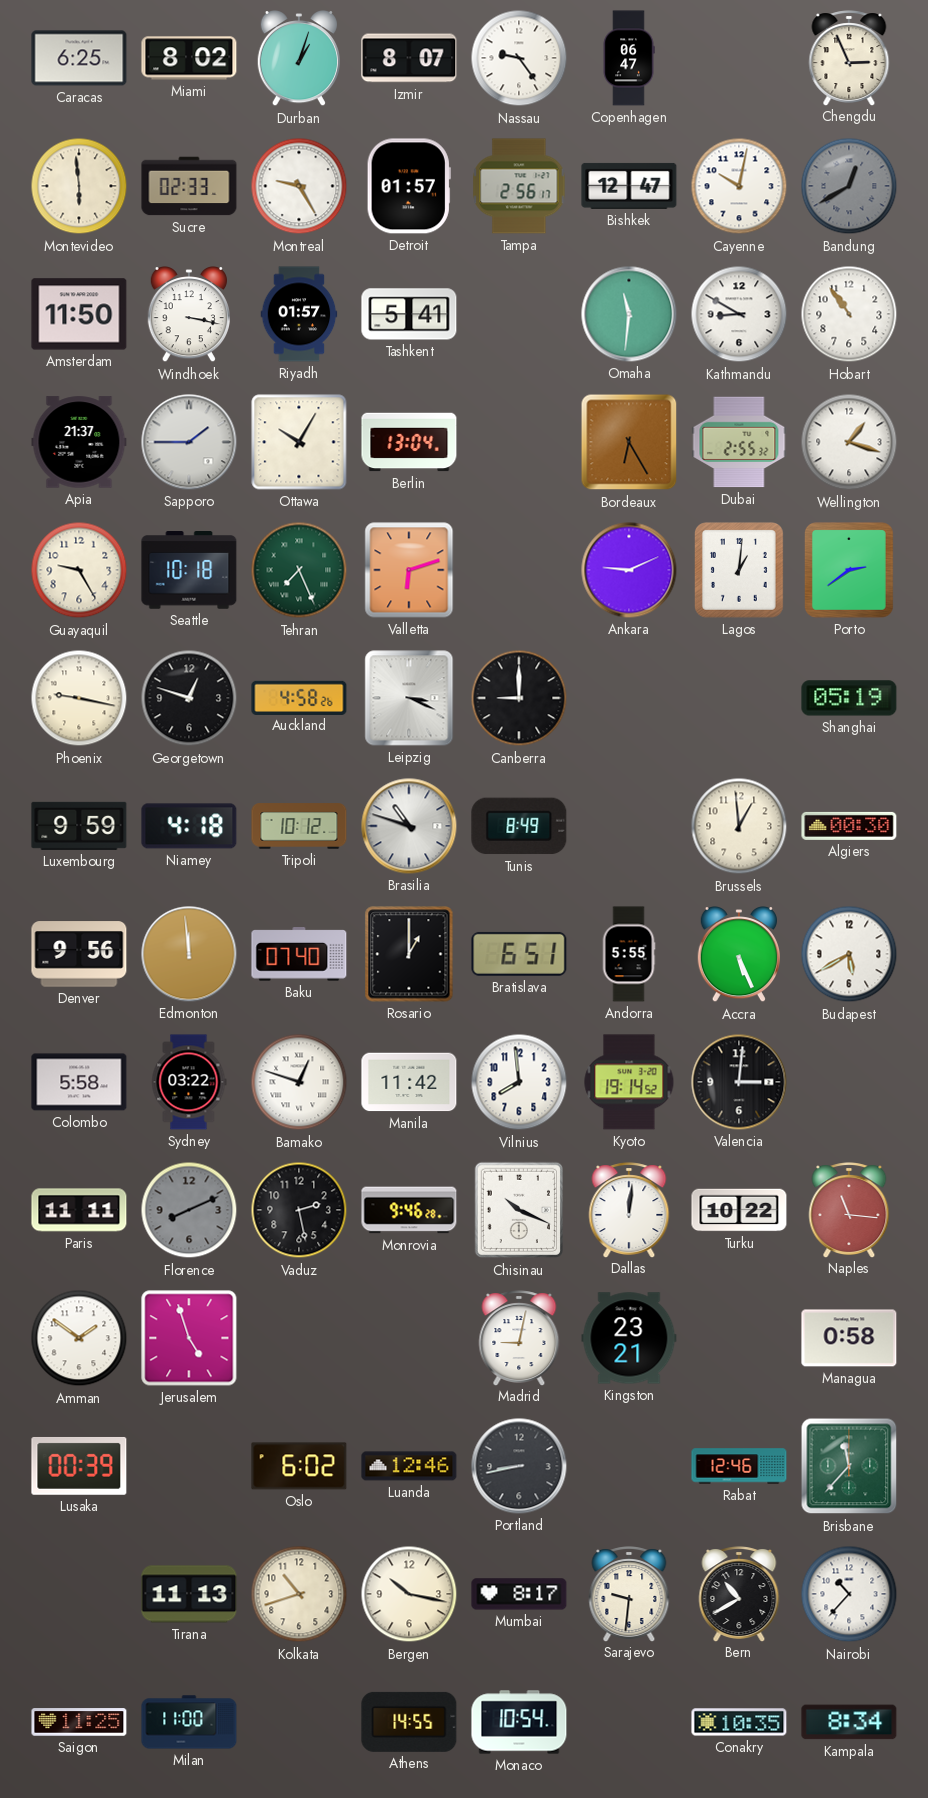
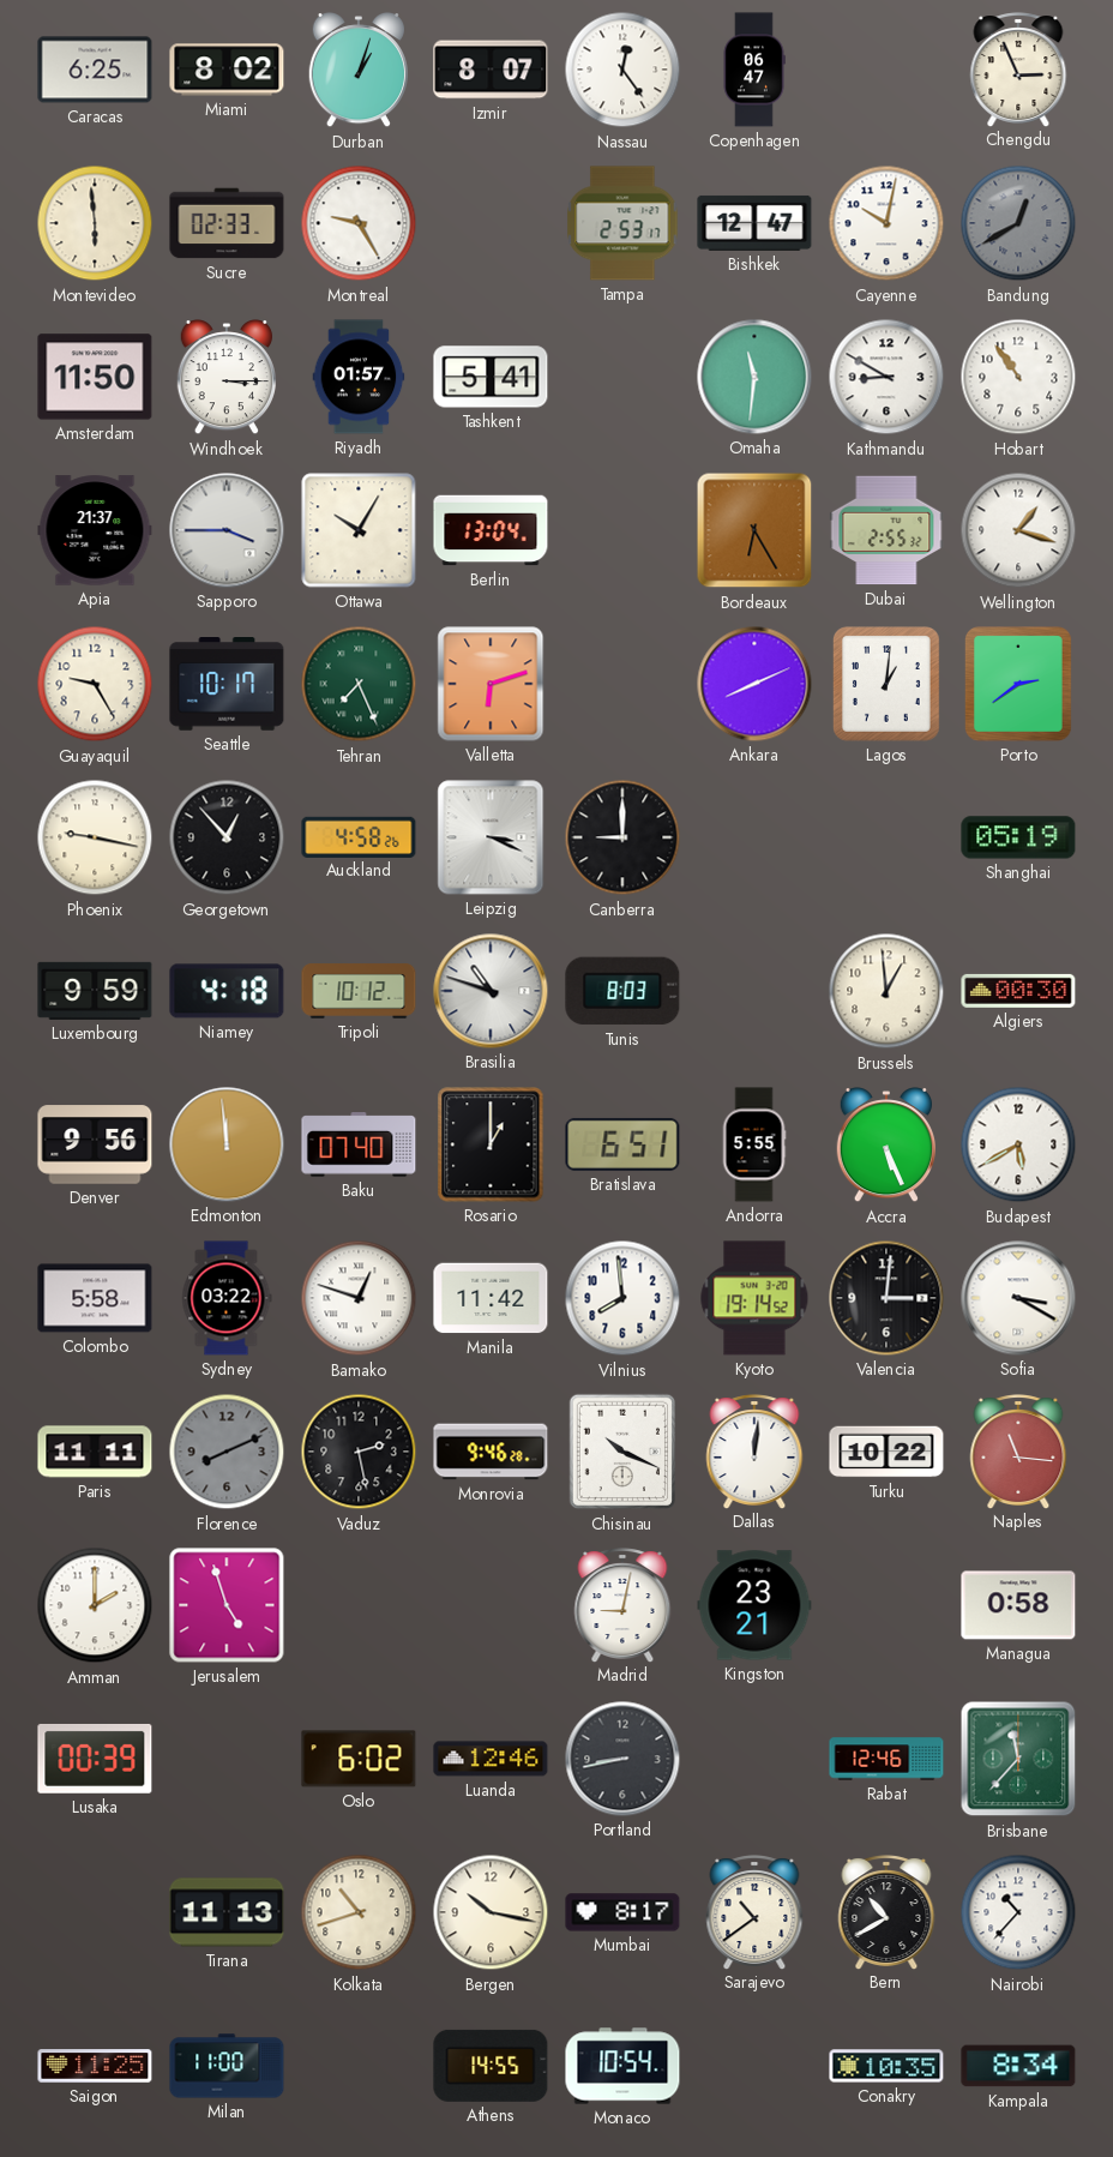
Nassau: 9:24 -> 12:24
Detroit: 01:57 -> none
Tampa: 2:56 -> 2:53
Windhoek: 3:17 -> 3:15
Sapporo: 1:45 -> 3:45
Seattle: 10:18 -> 10:17
Ankara: 9:11 -> 8:11
Georgetown: 12:48 -> 12:53
Tunis: 8:49 -> 8:03
Sofia: none -> 3:20
Amman: 1:51 -> 2:00
Sarajevo: 9:31 -> 10:39
